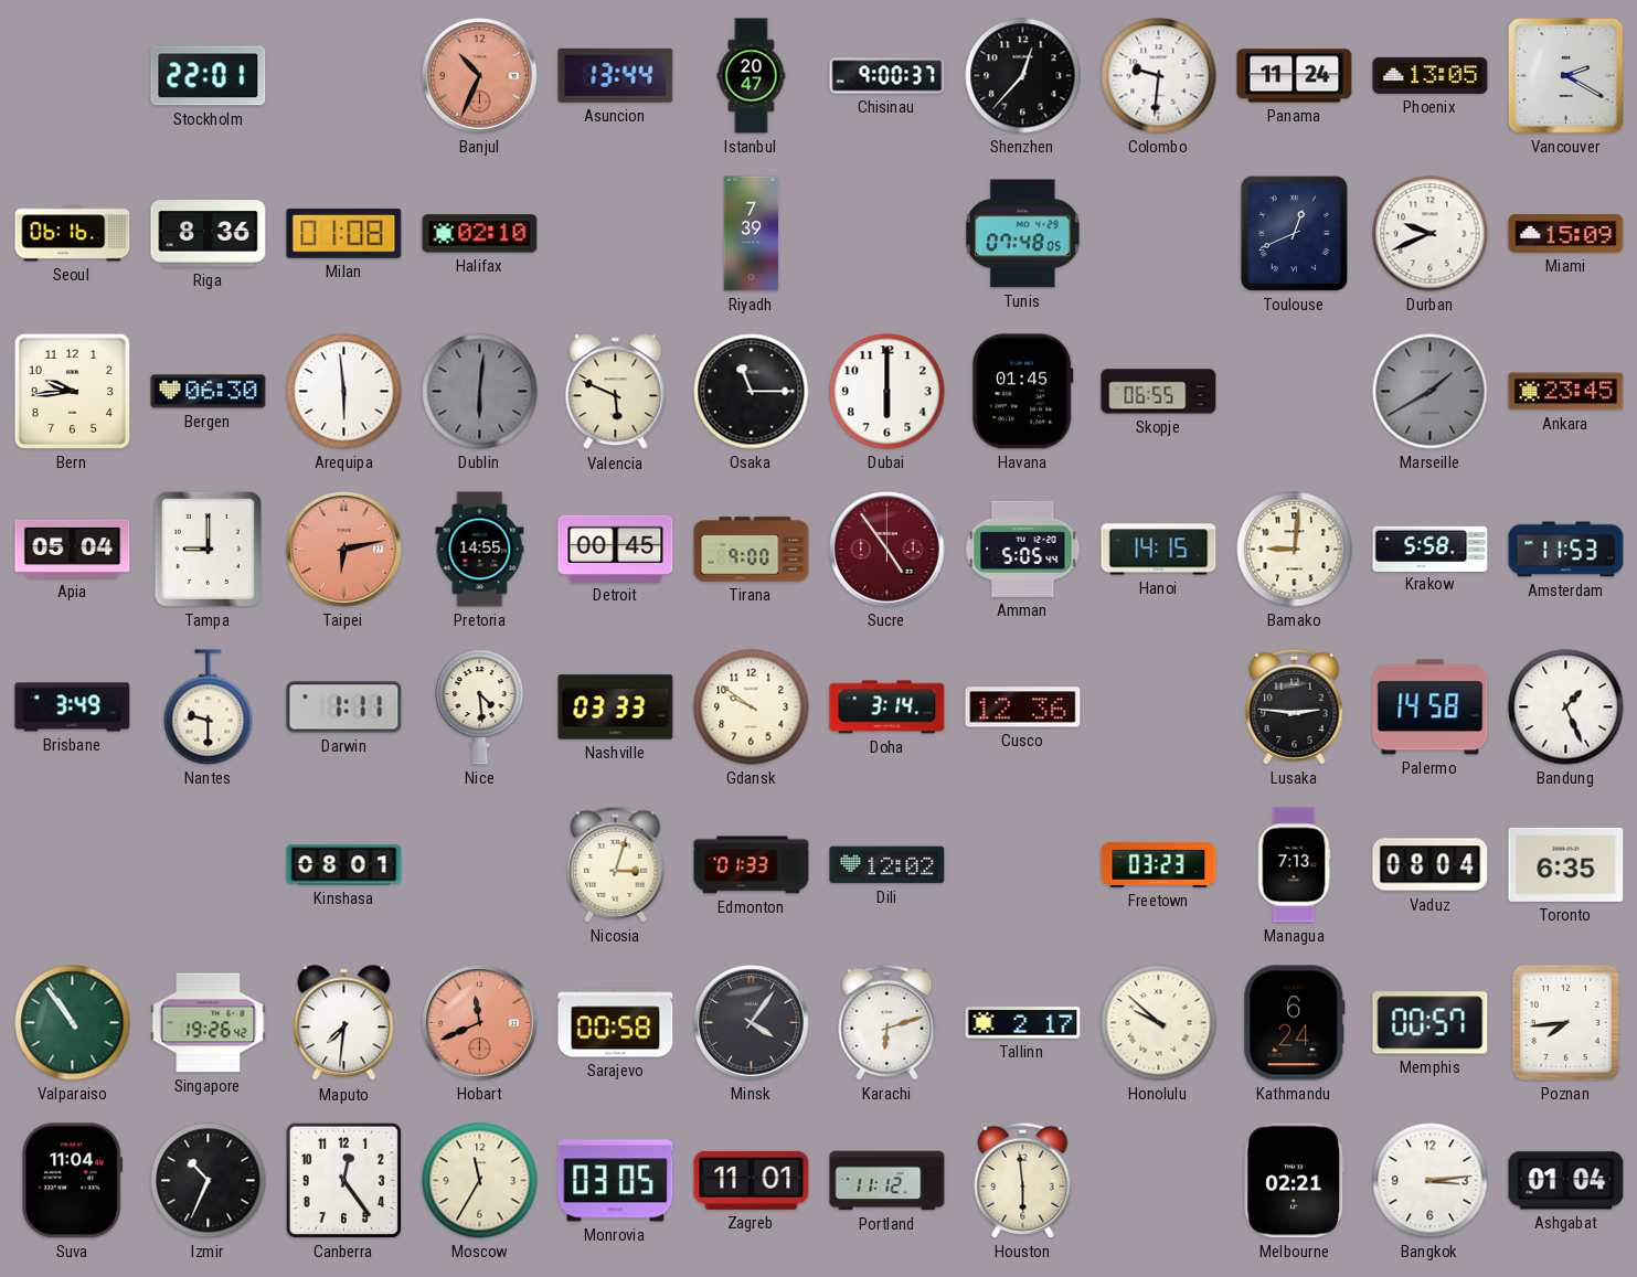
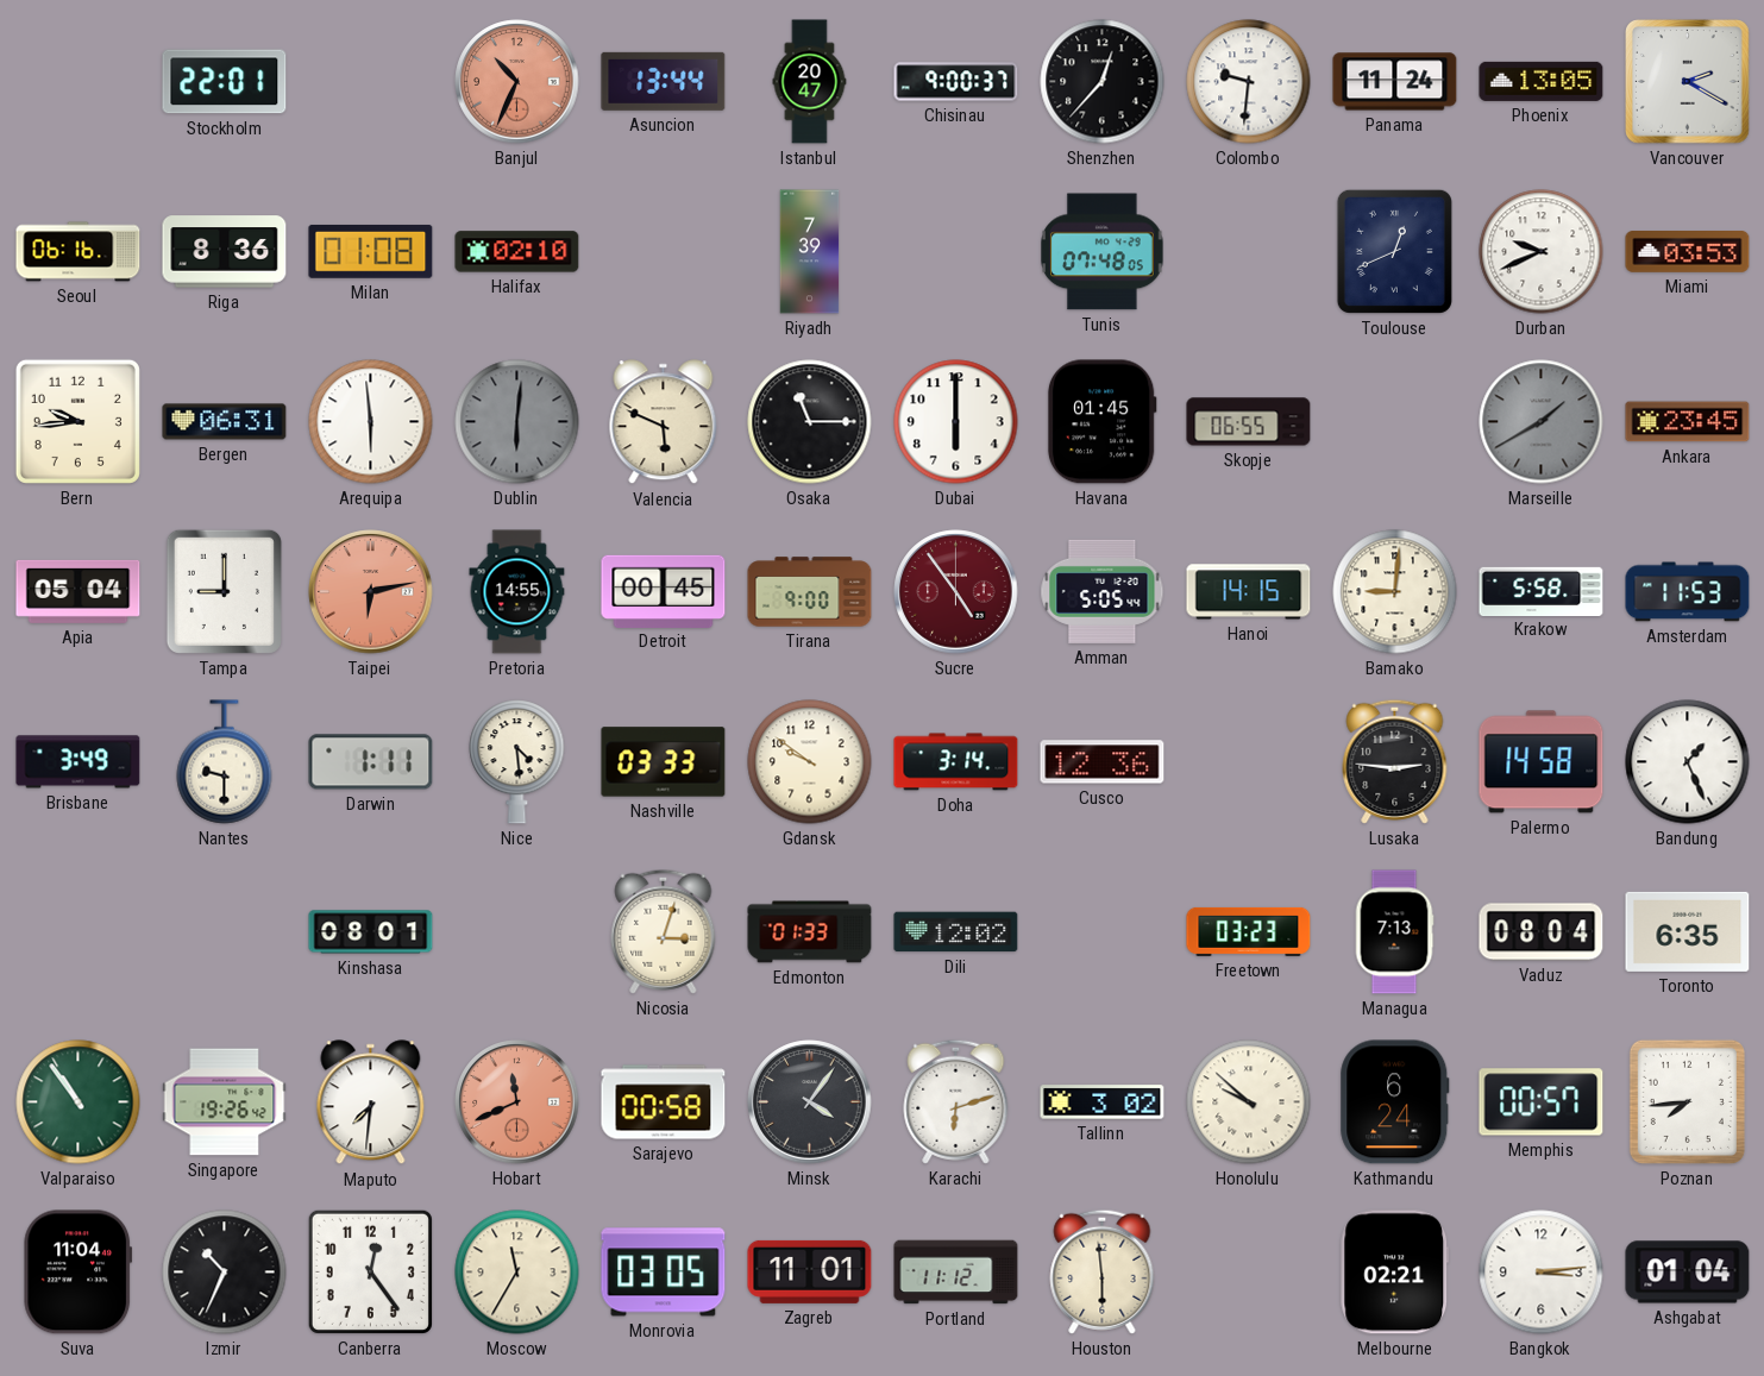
Miami: 15:09 -> 03:53
Bergen: 06:30 -> 06:31
Tallinn: 2:17 -> 3:02
